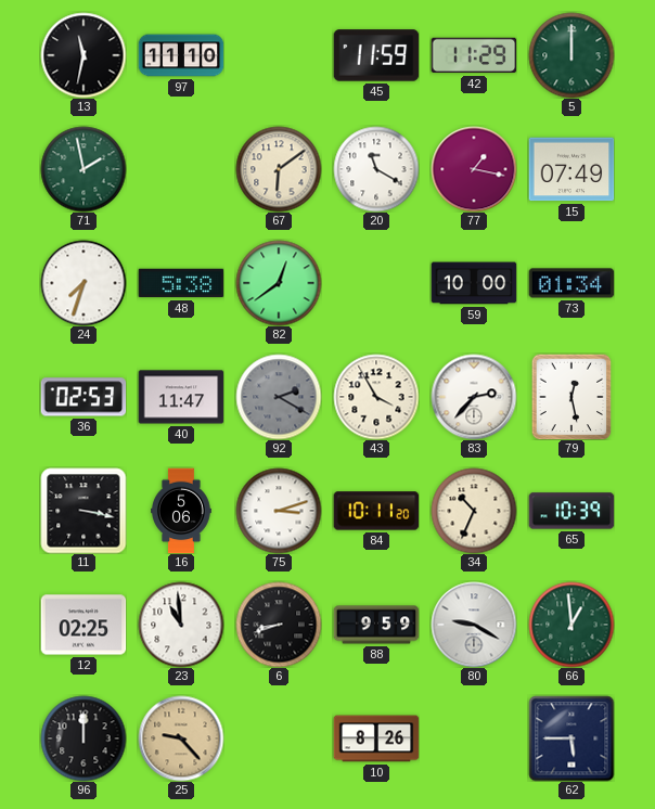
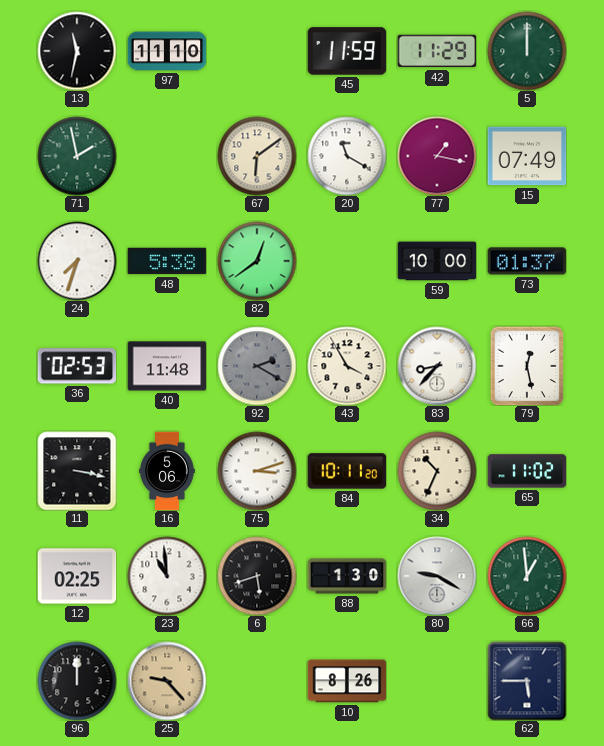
73: 01:34 -> 01:37
40: 11:47 -> 11:48
83: 2:37 -> 8:37
65: 10:39 -> 11:02
6: 8:42 -> 5:42
88: 9:59 -> 1:30
